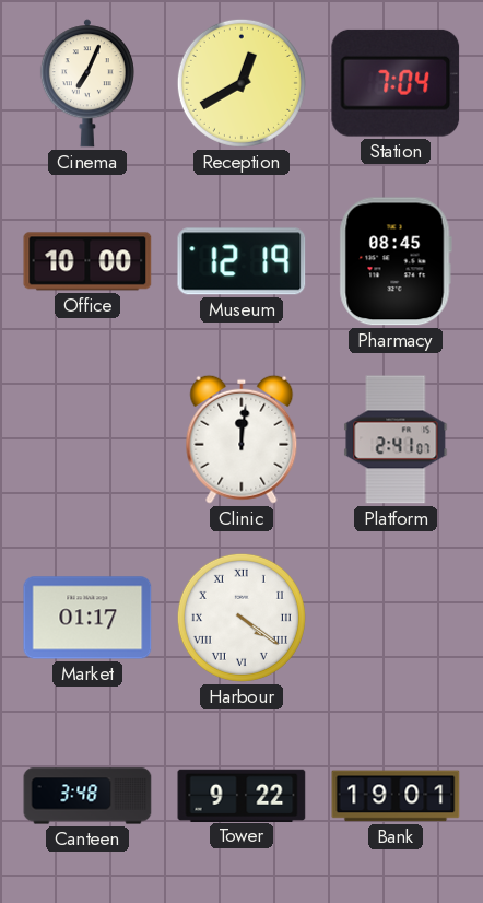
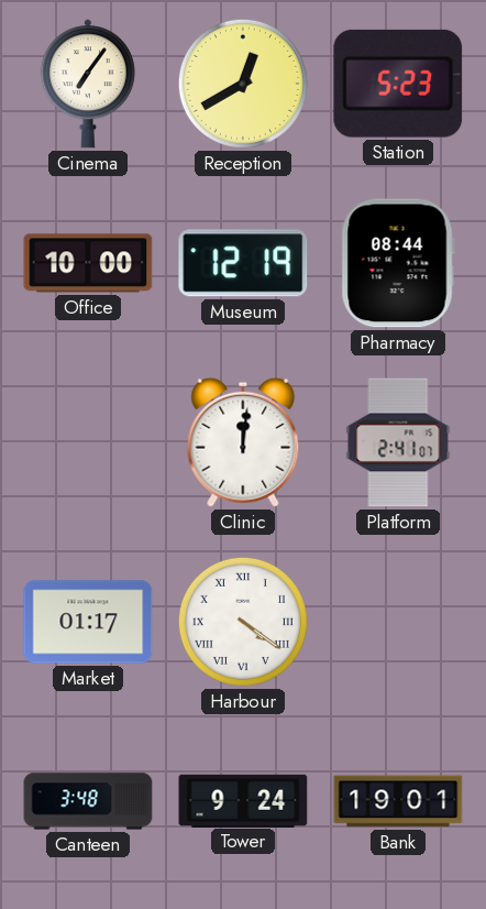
Cinema: 7:04 -> 7:06
Station: 7:04 -> 5:23
Pharmacy: 08:45 -> 08:44
Tower: 9:22 -> 9:24
